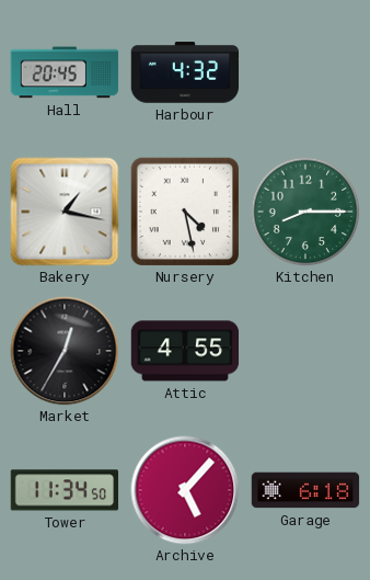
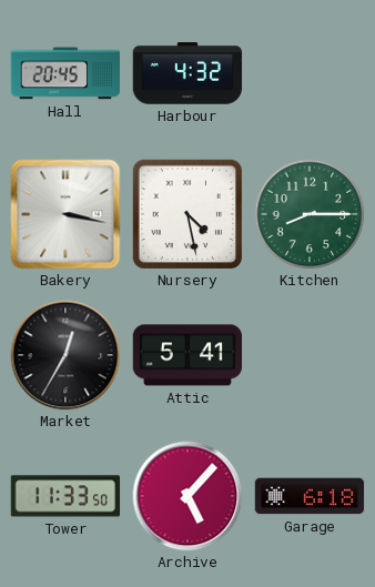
Bakery: 1:17 -> 3:17
Attic: 4:55 -> 5:41
Tower: 11:34 -> 11:33
